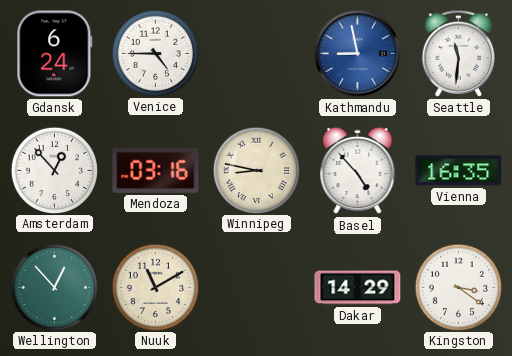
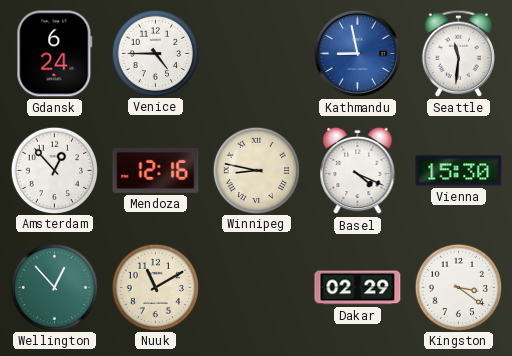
Mendoza: 03:16 -> 12:16
Basel: 4:53 -> 4:19
Vienna: 16:35 -> 15:30
Dakar: 14:29 -> 02:29
